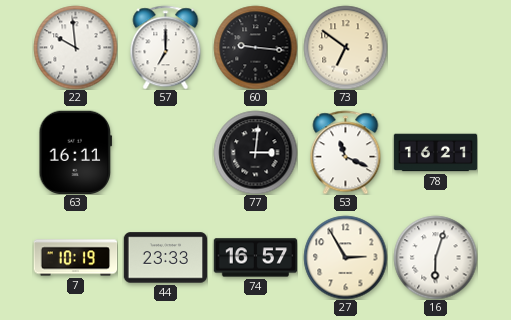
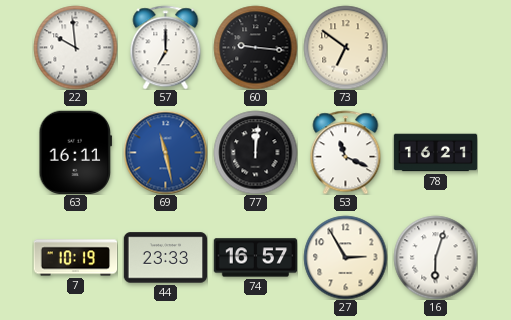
69: none -> 11:28
77: 3:01 -> 12:01
